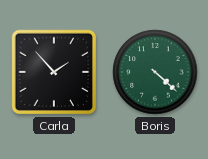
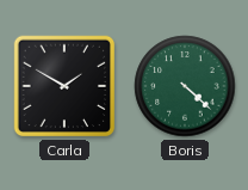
Carla: 1:53 -> 1:50
